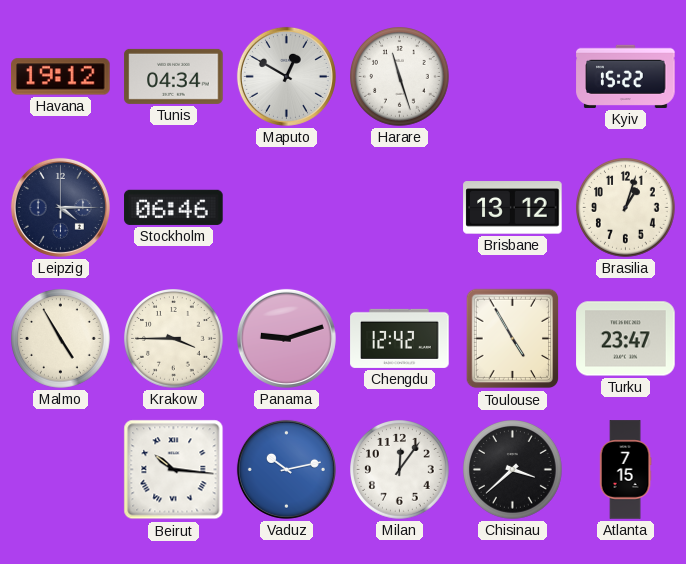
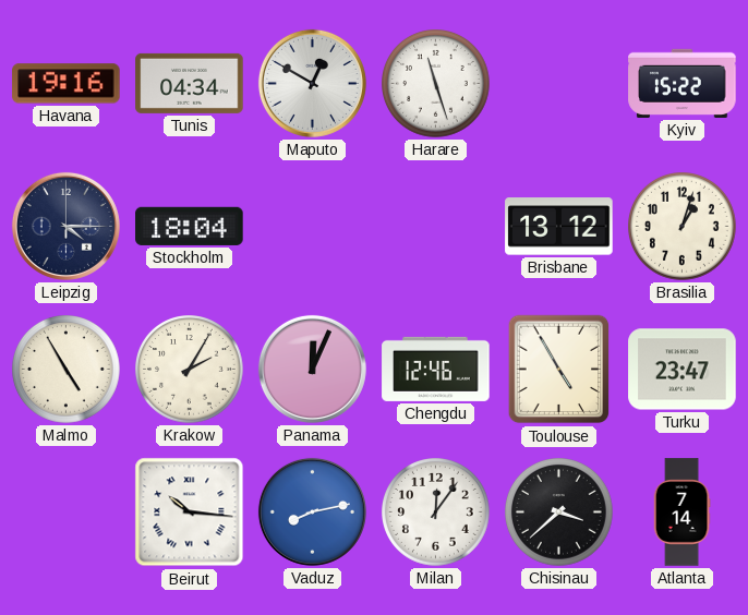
Havana: 19:12 -> 19:16
Stockholm: 06:46 -> 18:04
Krakow: 3:45 -> 2:05
Panama: 9:12 -> 12:04
Chengdu: 12:42 -> 12:46
Vaduz: 10:13 -> 8:13
Atlanta: 7:15 -> 7:14
